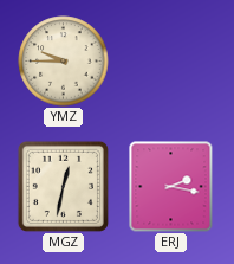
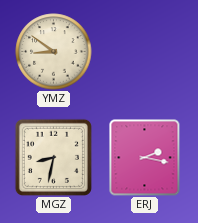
YMZ: 9:45 -> 8:51
MGZ: 12:32 -> 8:32
